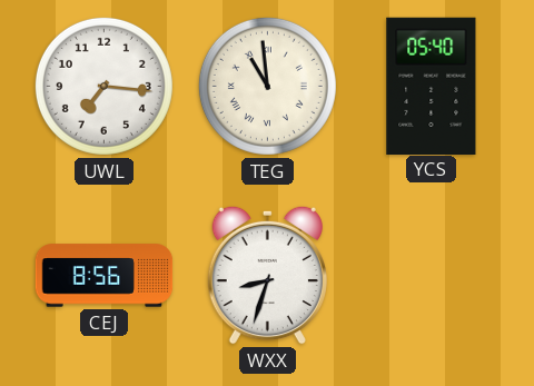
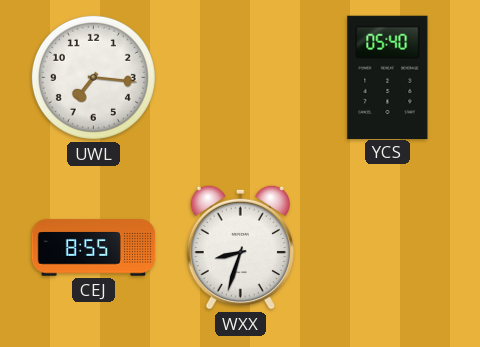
TEG: 10:59 -> none
CEJ: 8:56 -> 8:55
